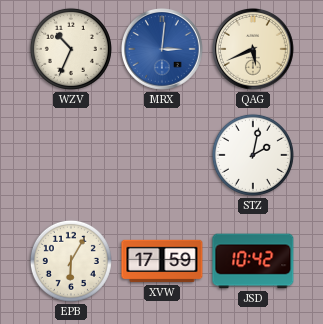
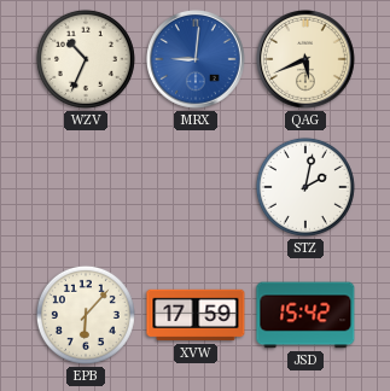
MRX: 3:01 -> 9:01
EPB: 6:05 -> 6:07
JSD: 10:42 -> 15:42
